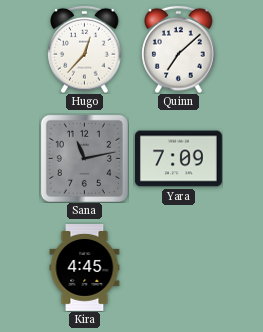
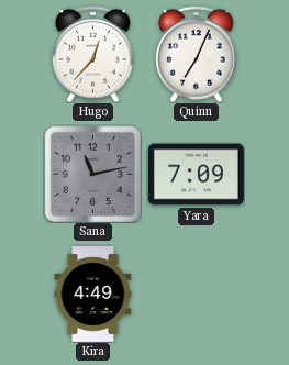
Quinn: 7:08 -> 7:04
Kira: 4:45 -> 4:49
